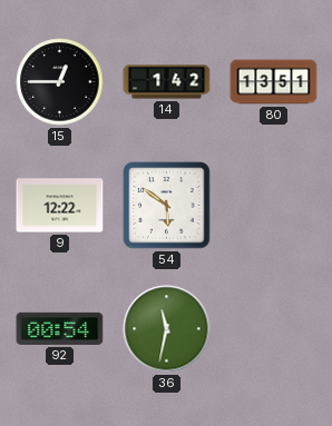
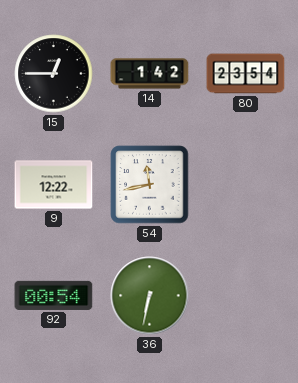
80: 13:51 -> 23:54
54: 5:51 -> 11:43
36: 11:32 -> 6:32
